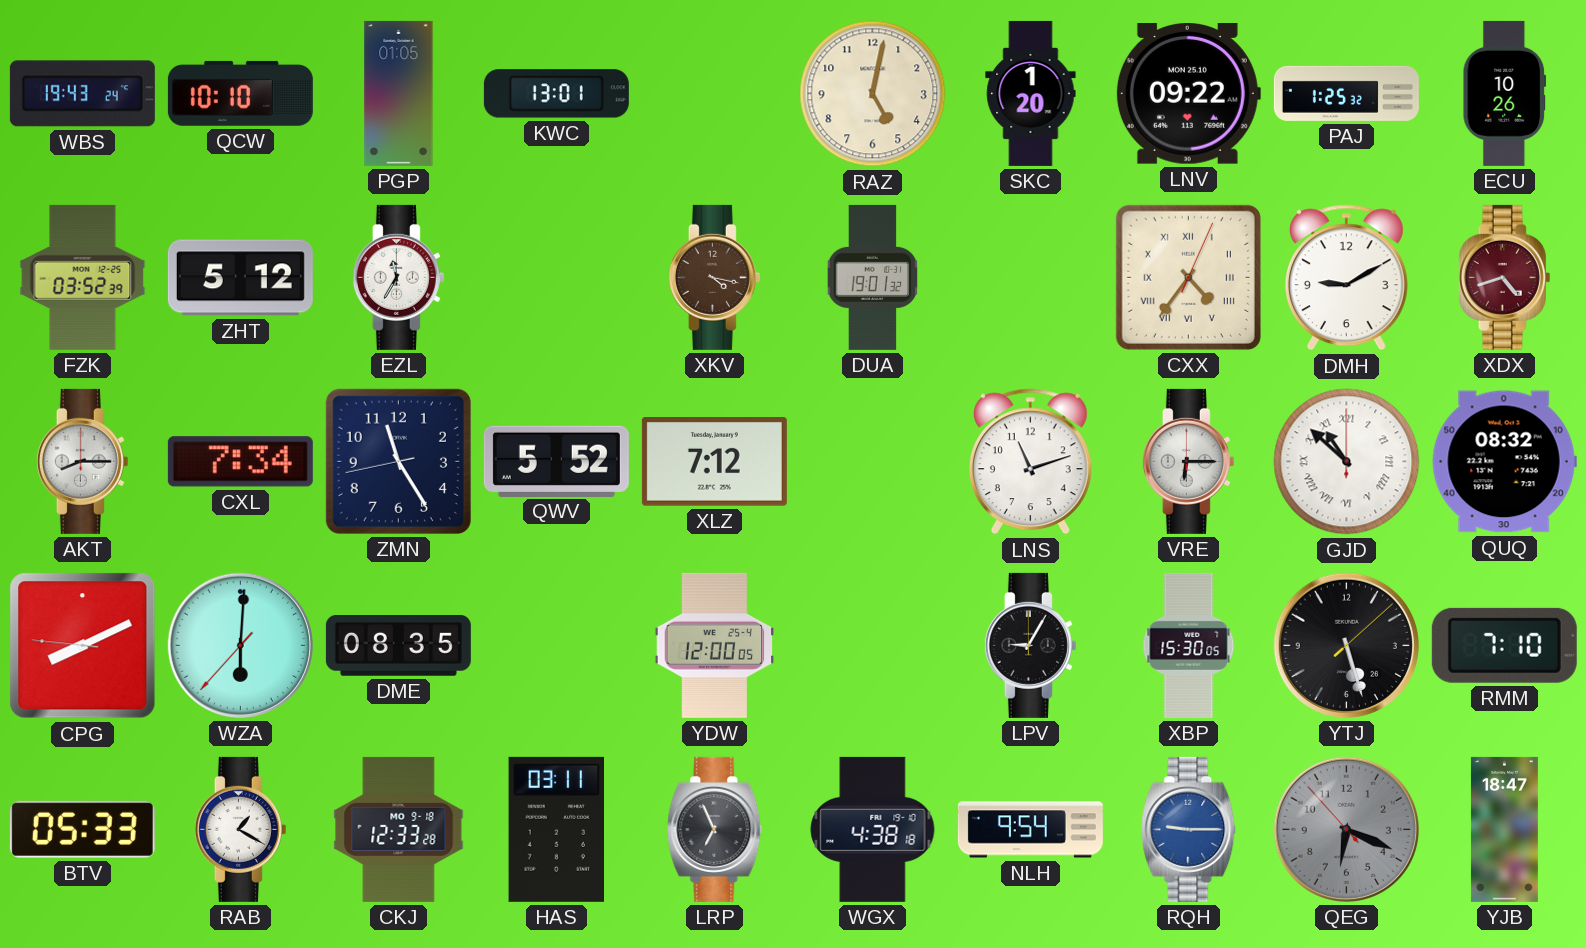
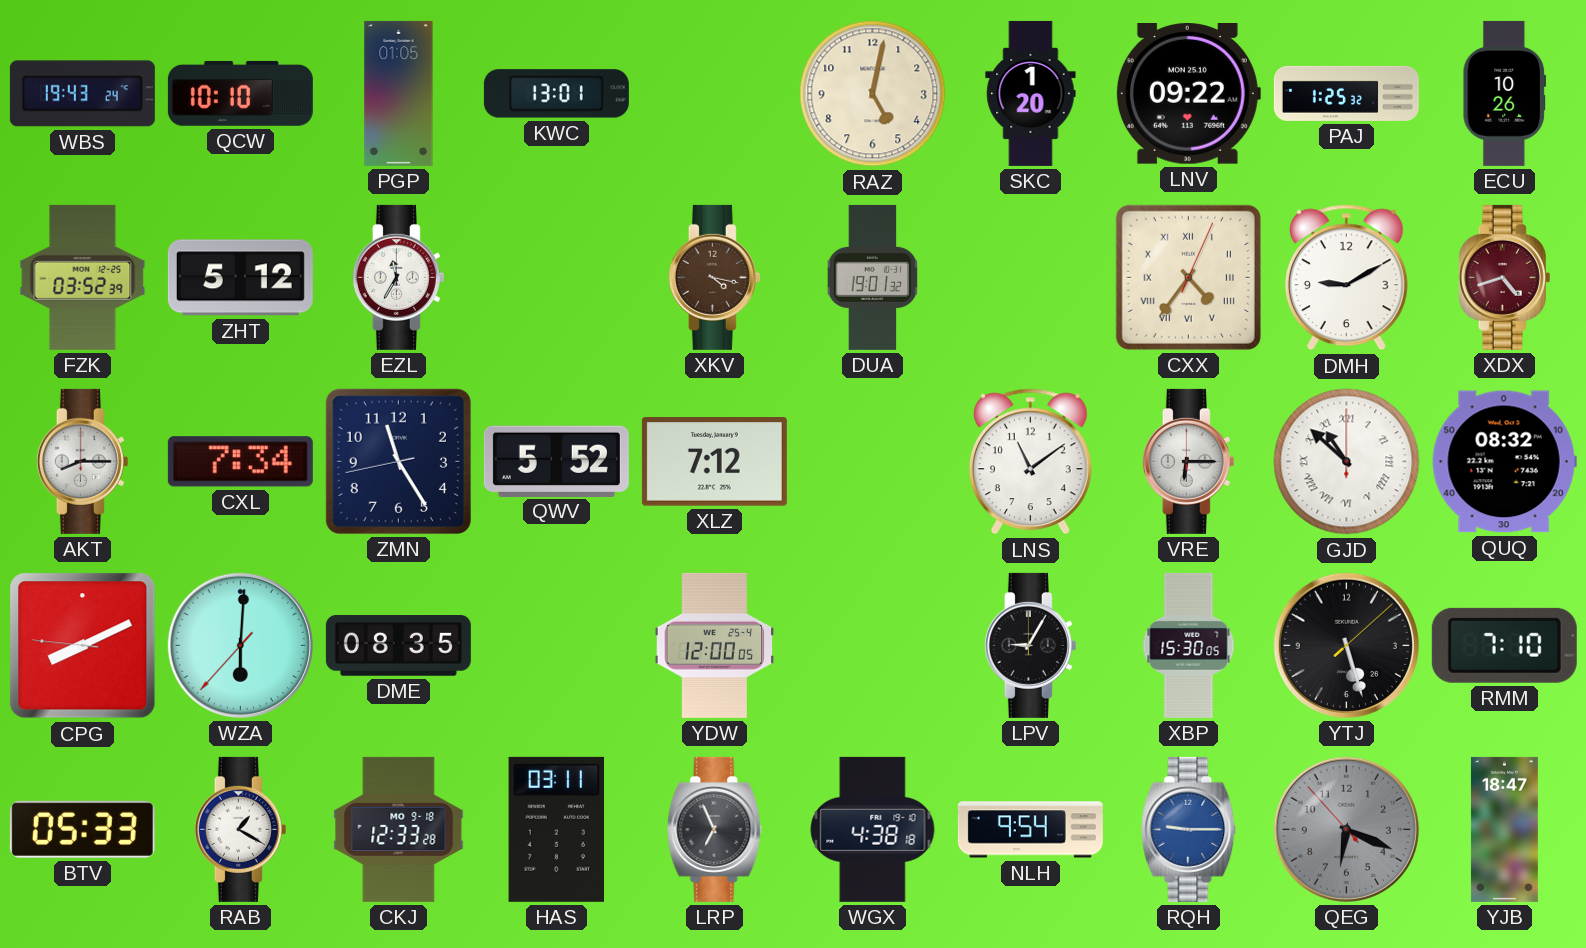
LNS: 11:12 -> 11:09
